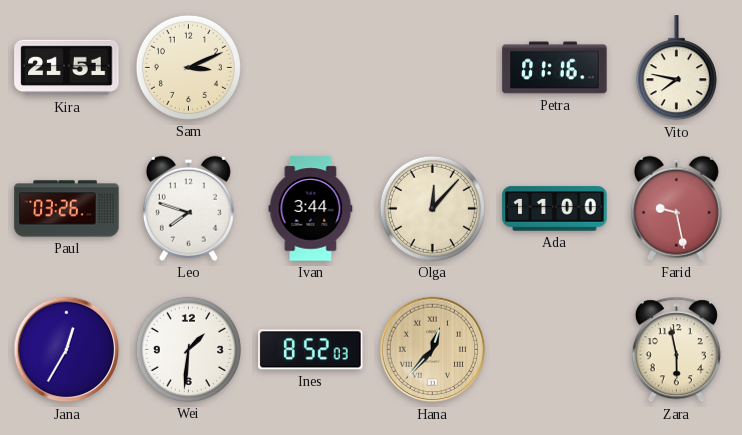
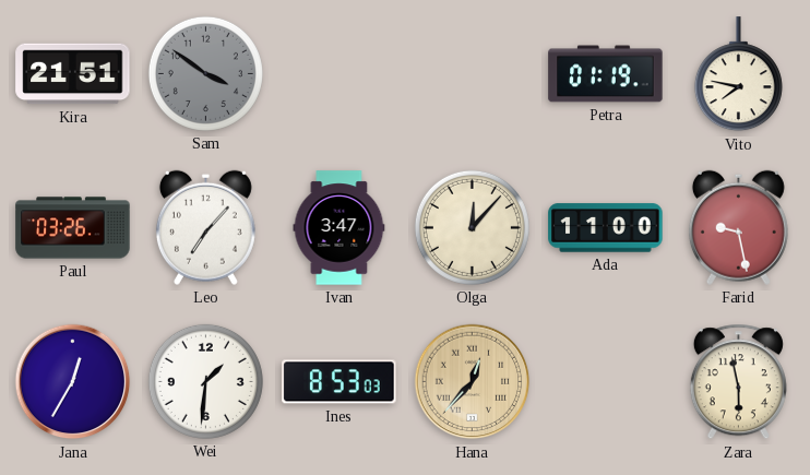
Sam: 3:11 -> 3:51
Sam dial: cream -> grey
Petra: 01:16 -> 01:19
Leo: 7:48 -> 7:07
Ivan: 3:44 -> 3:47
Ines: 8:52 -> 8:53
